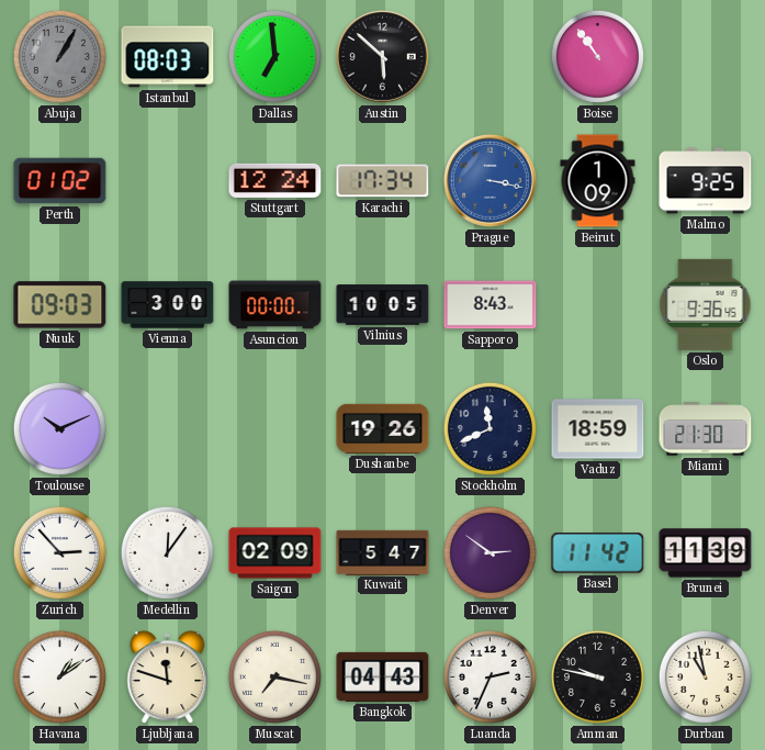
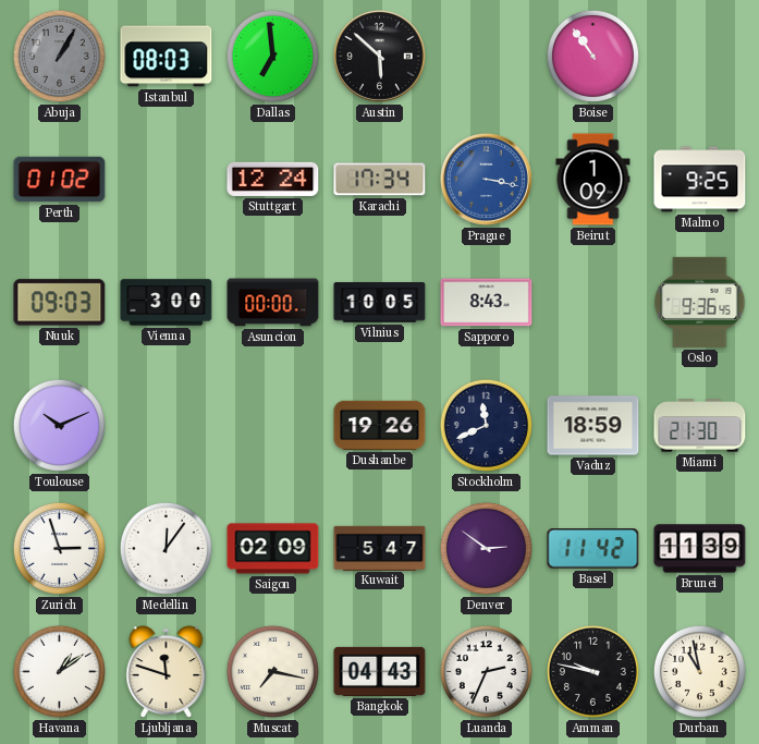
Zurich: 2:53 -> 2:57
